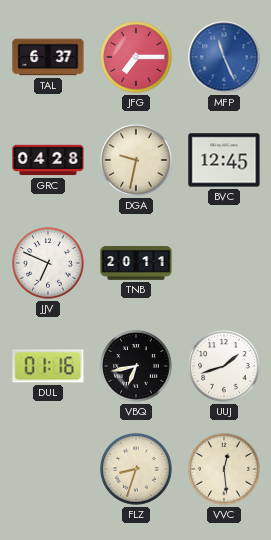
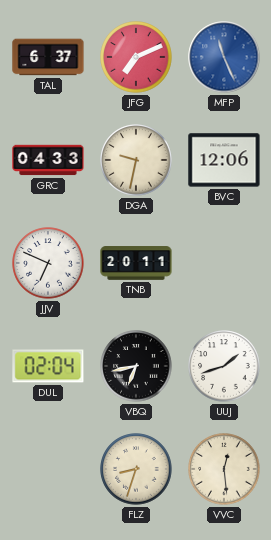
JFG: 7:15 -> 7:11
GRC: 04:28 -> 04:33
BVC: 12:45 -> 12:06
DUL: 01:16 -> 02:04
